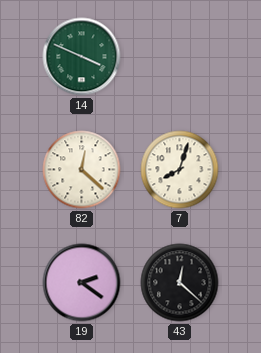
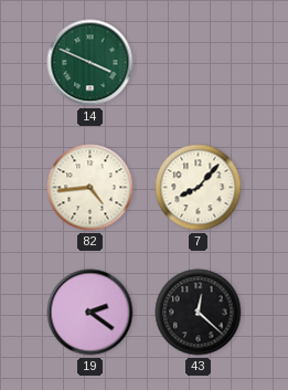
82: 12:22 -> 4:44
7: 8:03 -> 8:07
